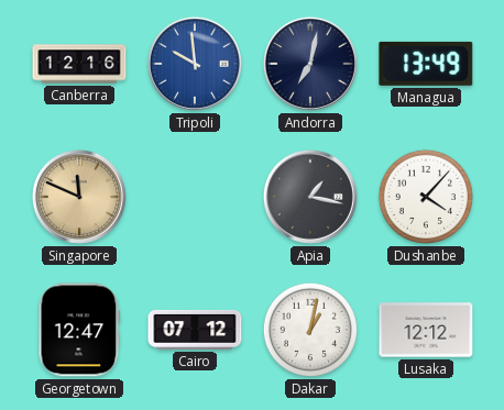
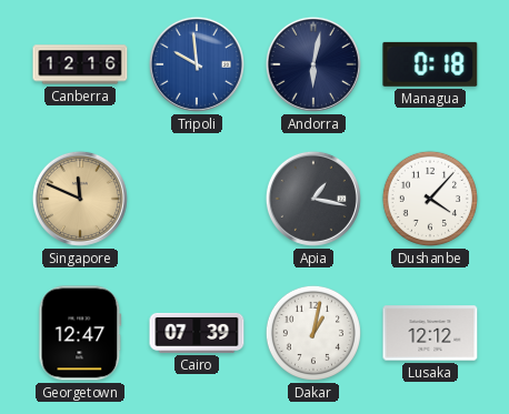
Andorra: 7:02 -> 6:02
Managua: 13:49 -> 0:18
Cairo: 07:12 -> 07:39
